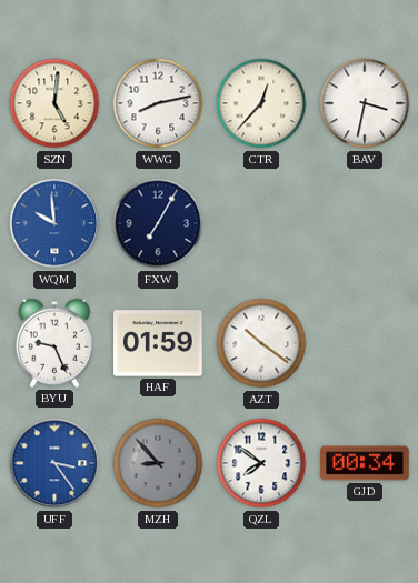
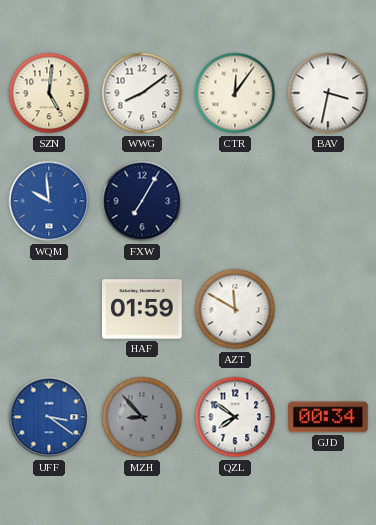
WWG: 8:13 -> 8:09
CTR: 12:37 -> 12:06
BYU: 9:26 -> none
AZT: 10:21 -> 11:50
UFF: 3:24 -> 3:21
